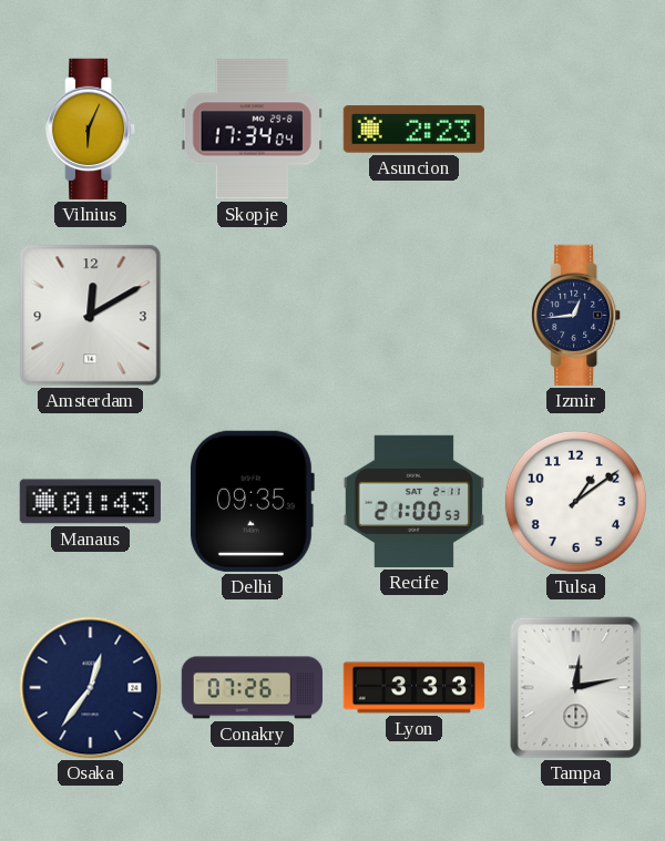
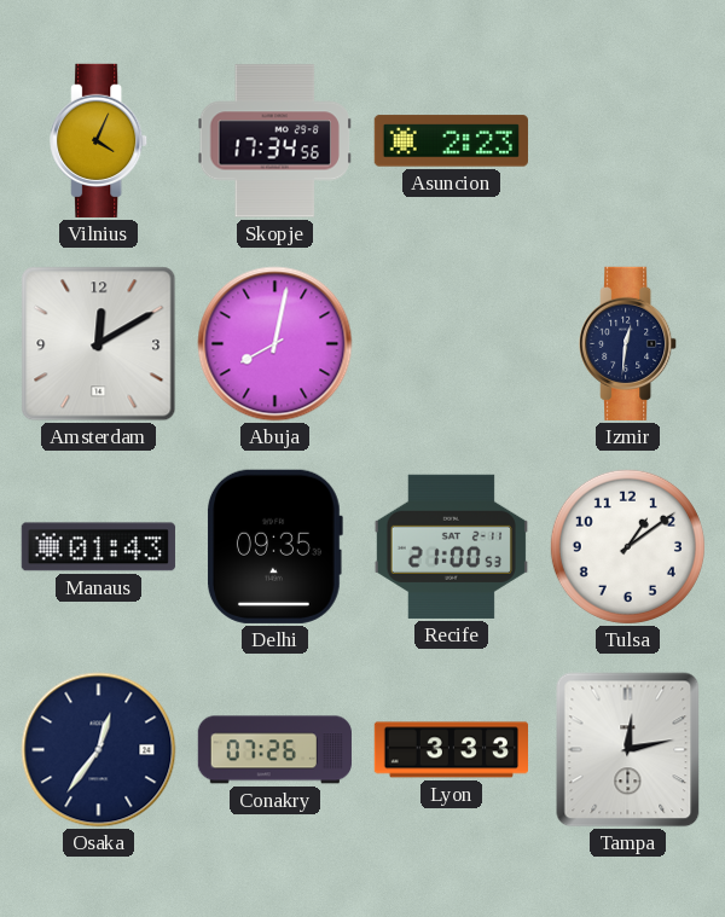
Vilnius: 6:04 -> 4:04
Skopje: 17:34:04 -> 17:34:56
Abuja: none -> 8:02
Izmir: 12:44 -> 12:31
